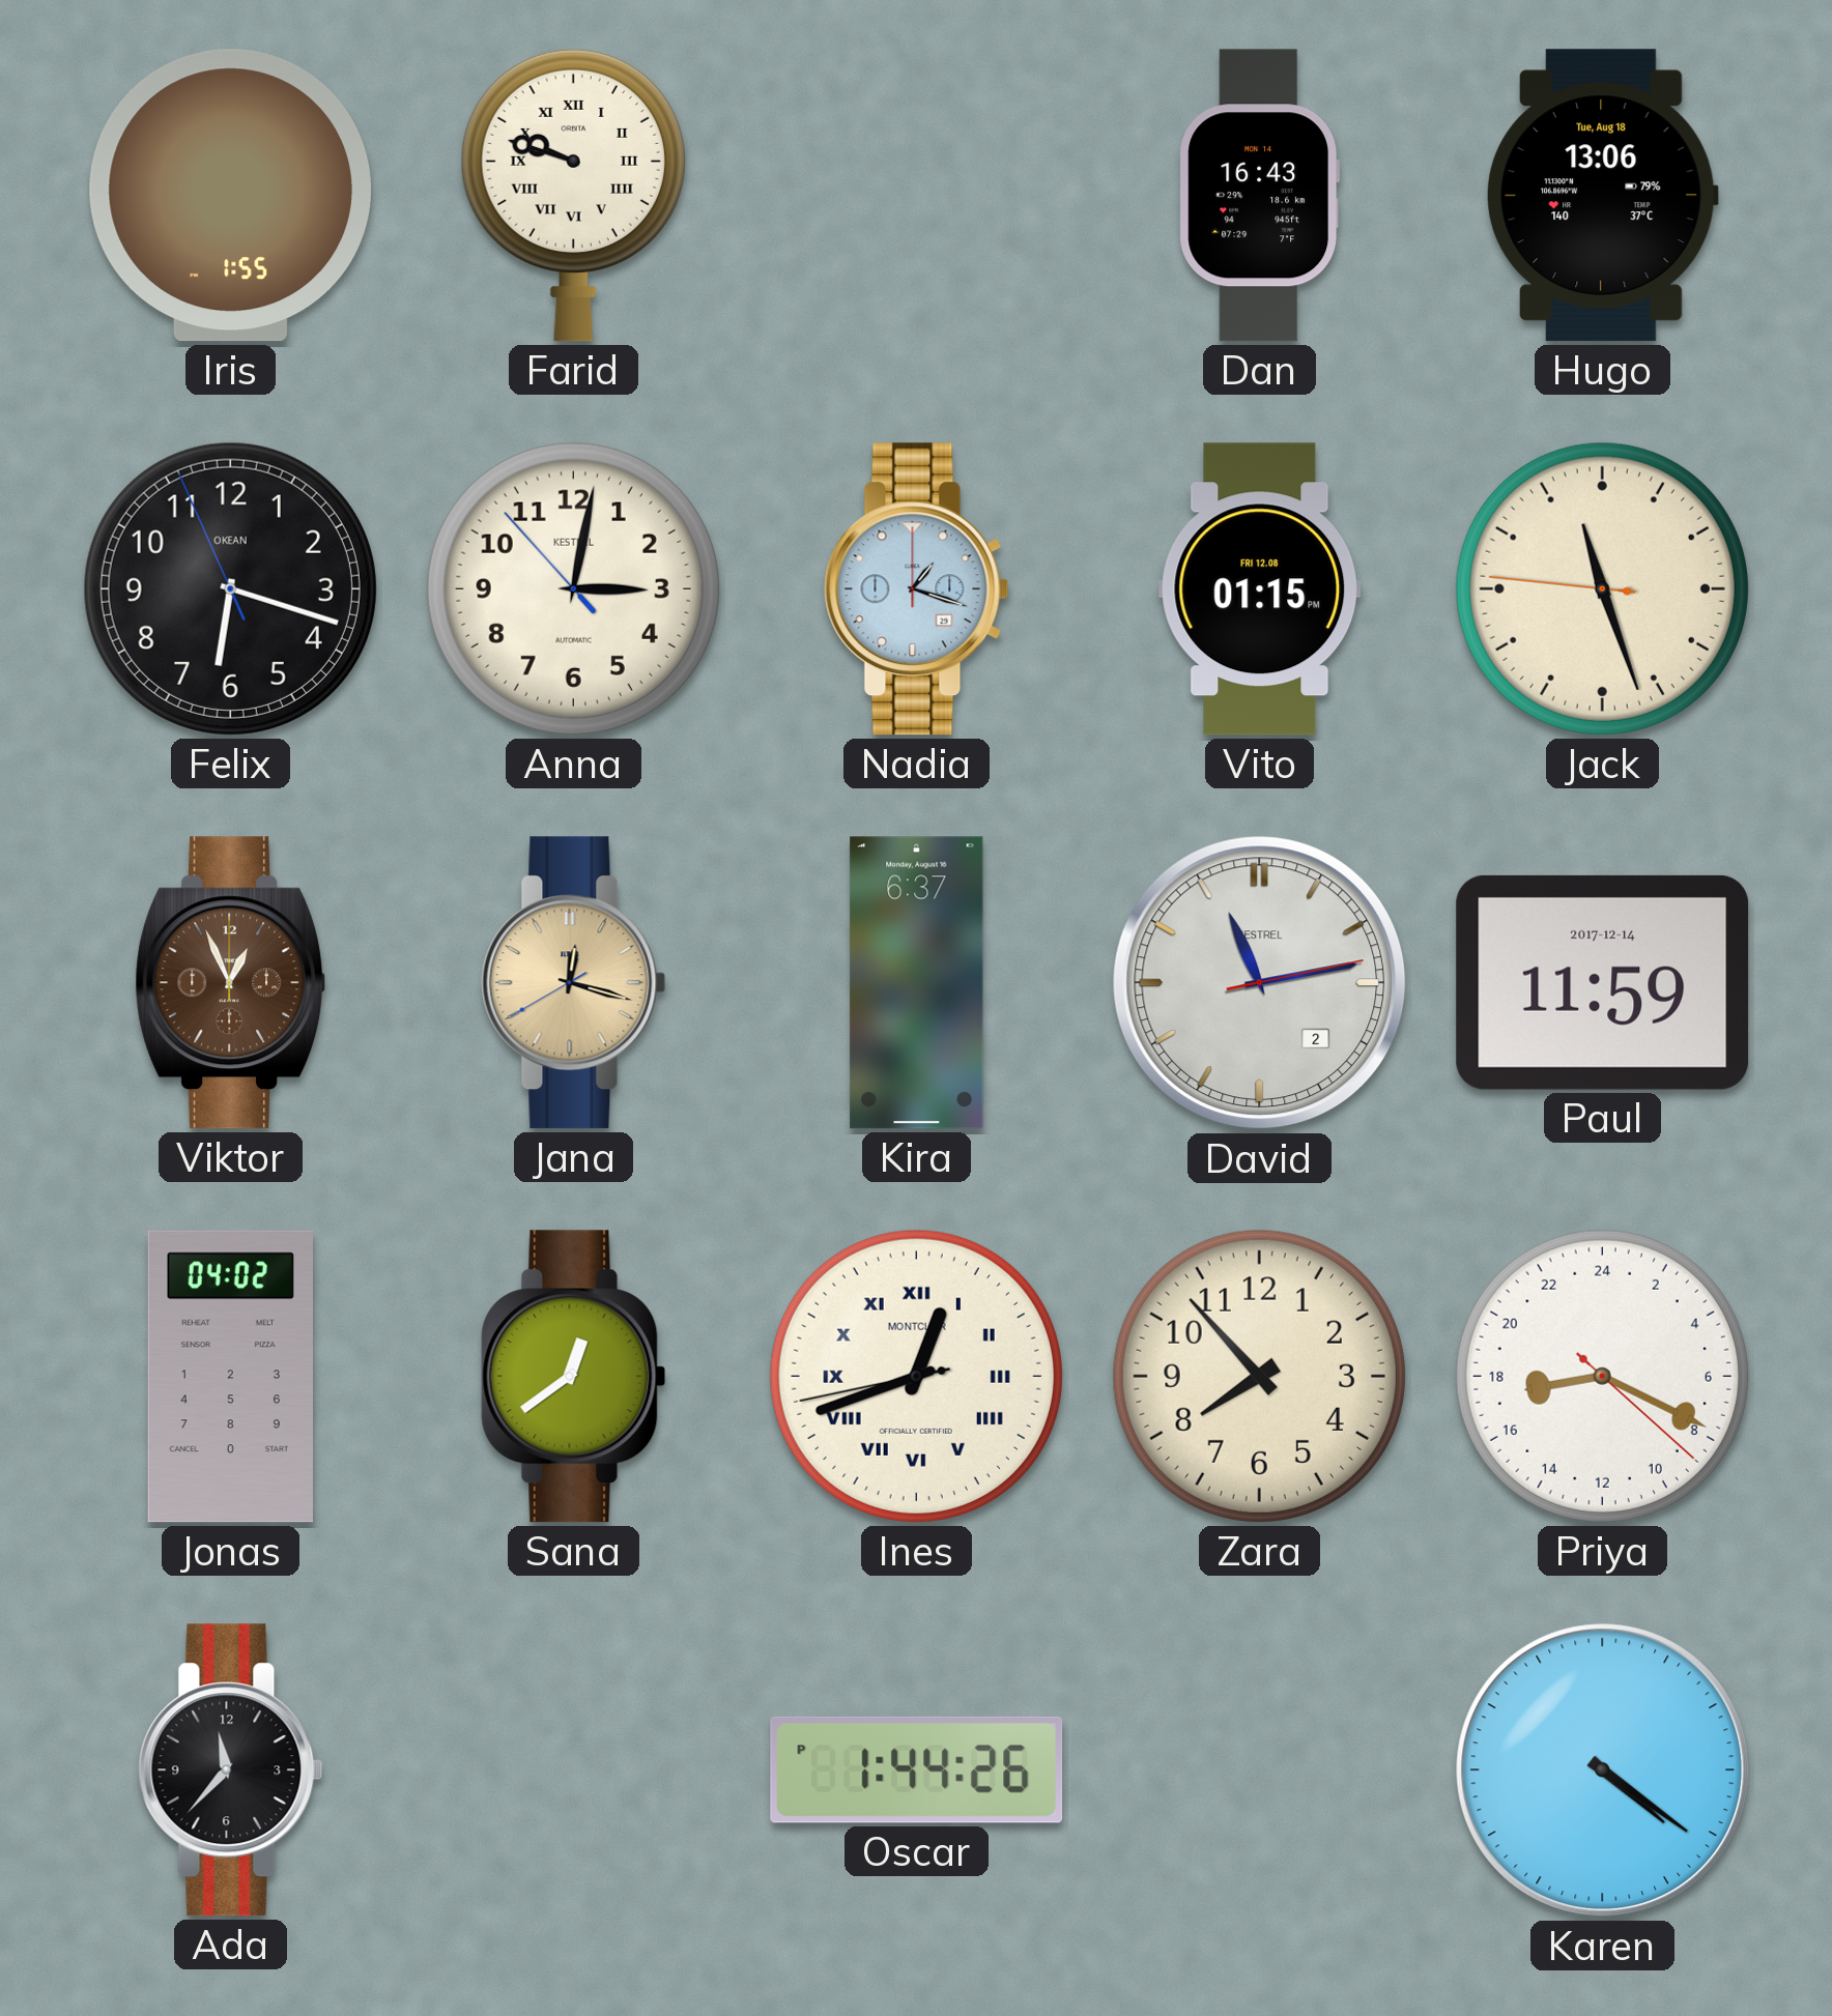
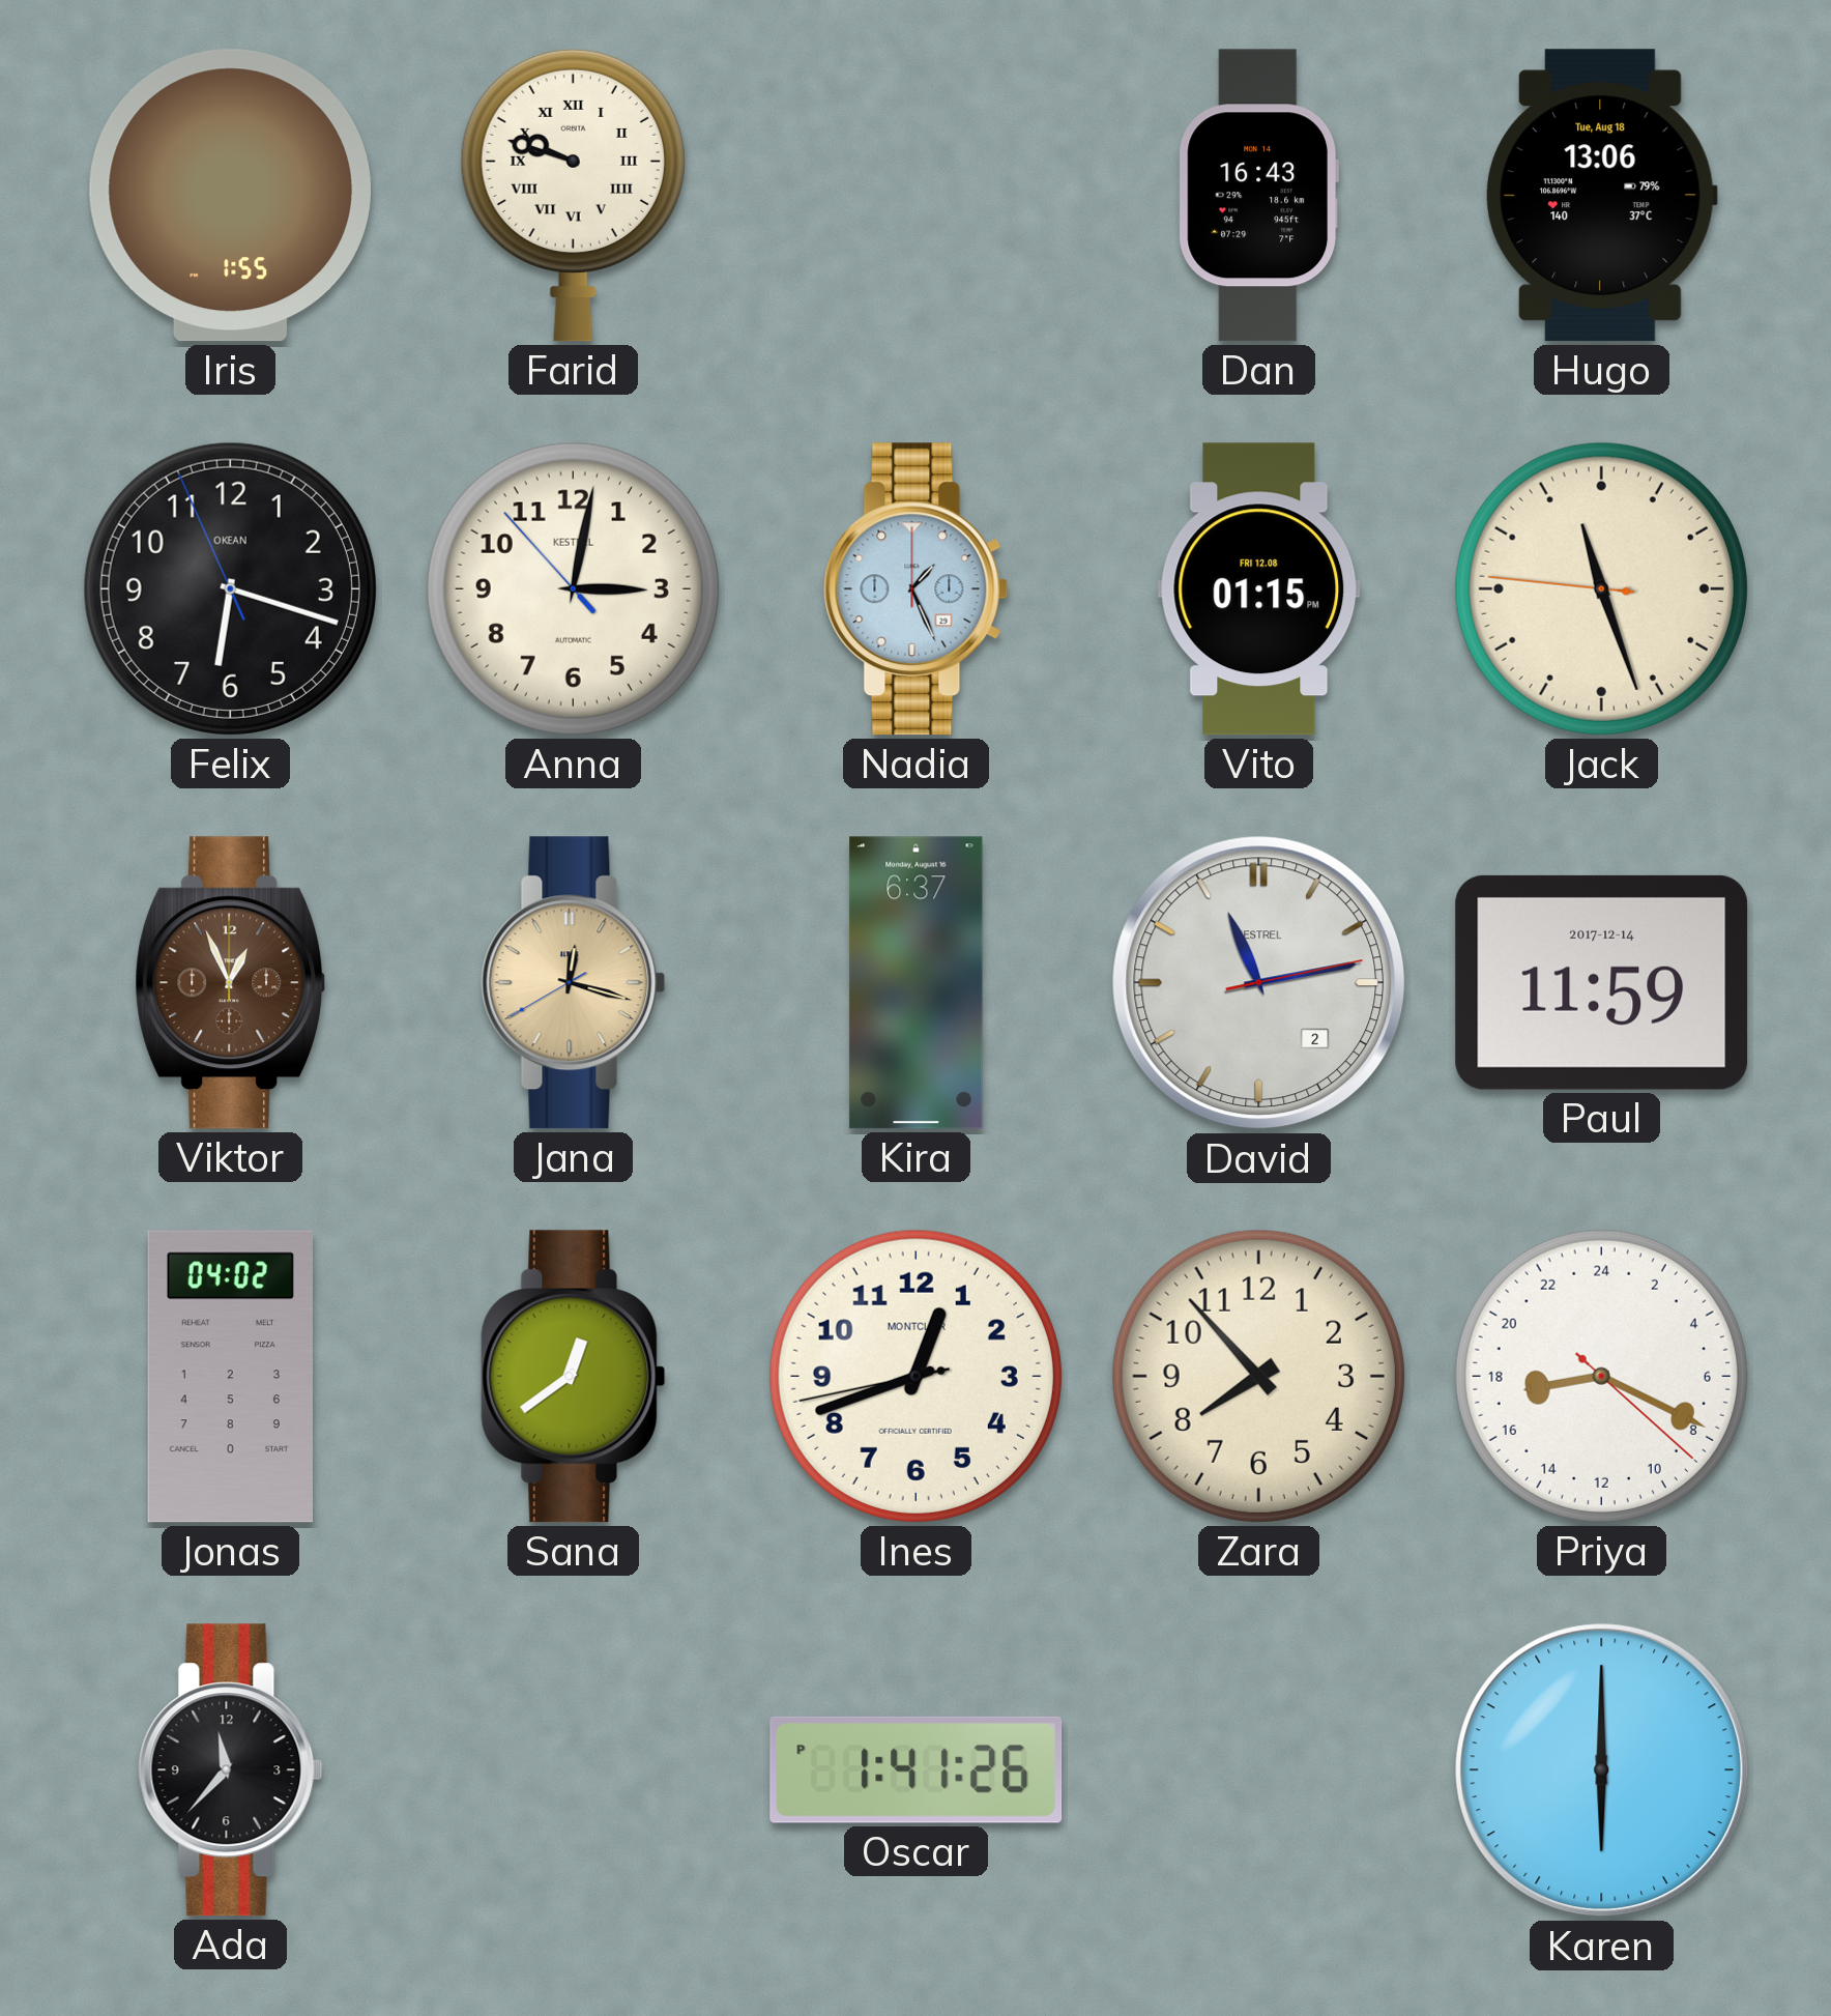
Nadia: 1:18 -> 1:26
Ines numerals: Roman -> Arabic
Oscar: 1:44 -> 1:41
Karen: 4:21 -> 6:00
